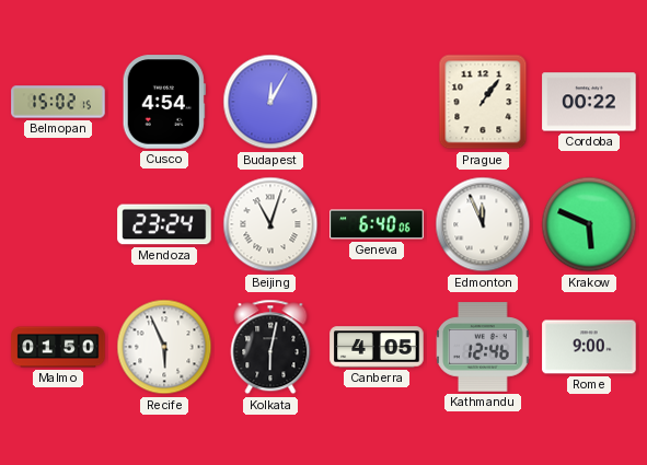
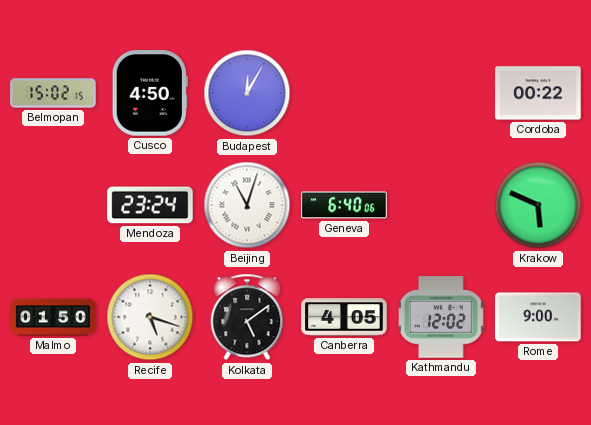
Cusco: 4:54 -> 4:50
Prague: 1:06 -> none
Edmonton: 11:56 -> none
Recife: 5:56 -> 5:18
Kolkata: 6:02 -> 5:09
Kathmandu: 12:46 -> 12:02
